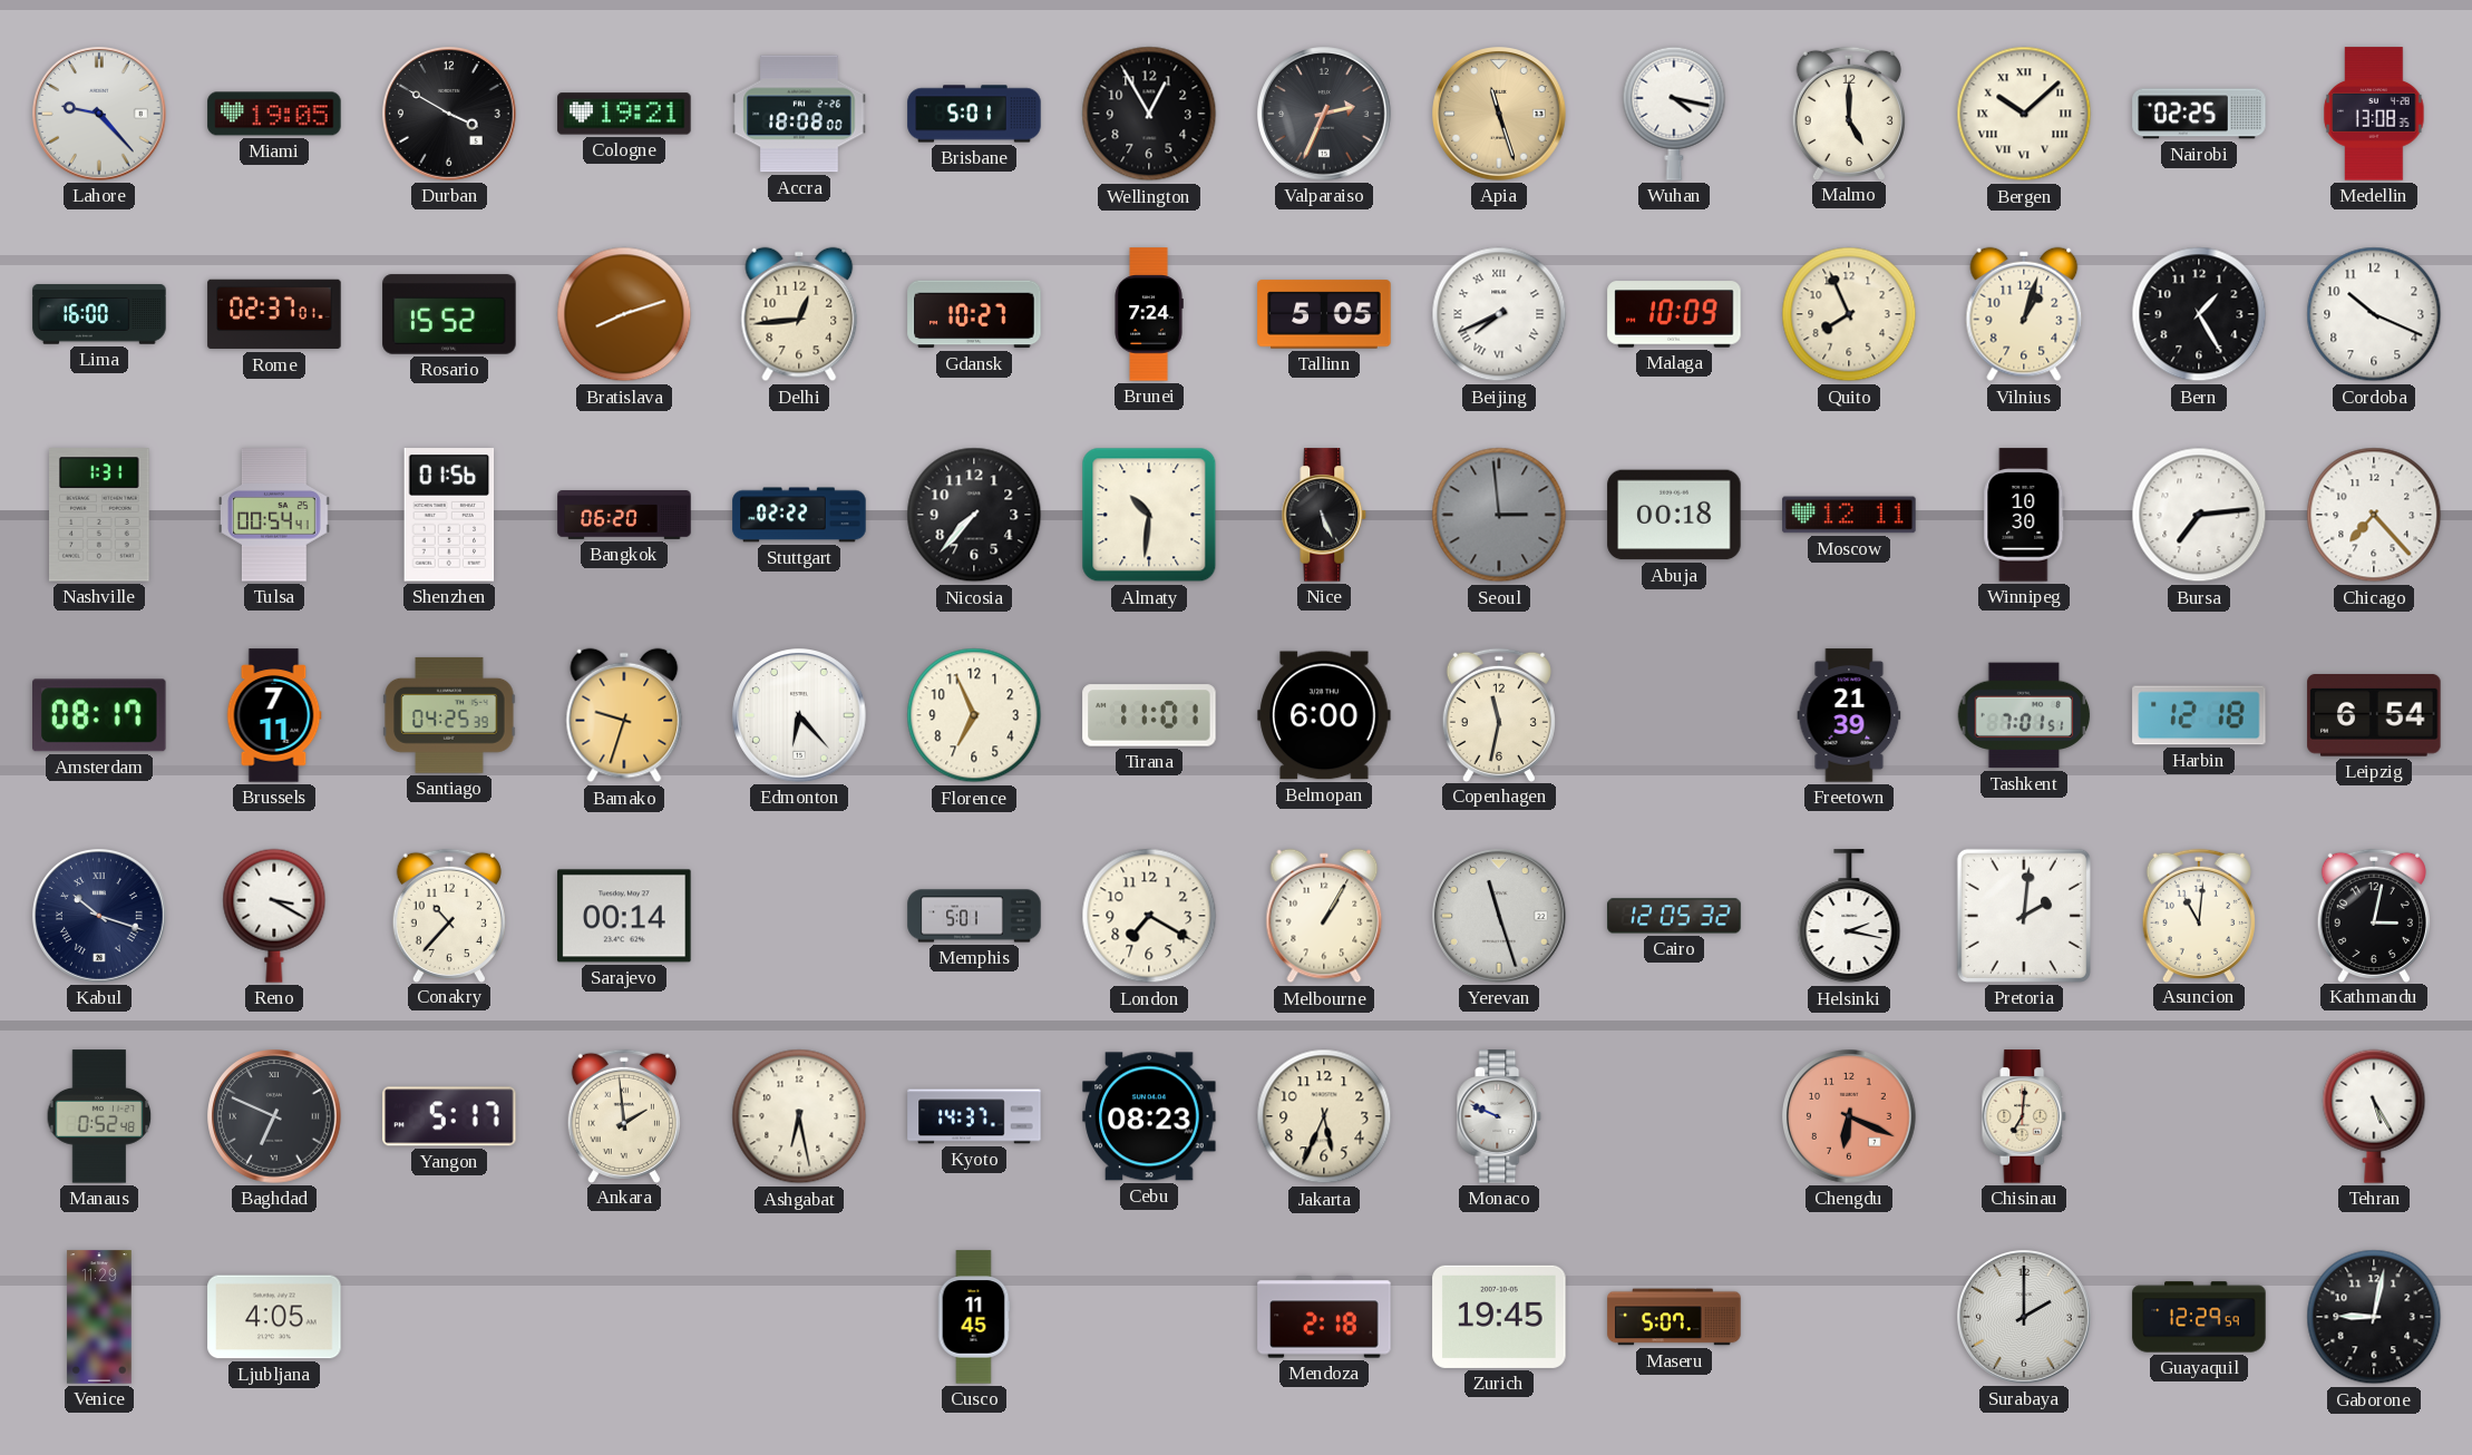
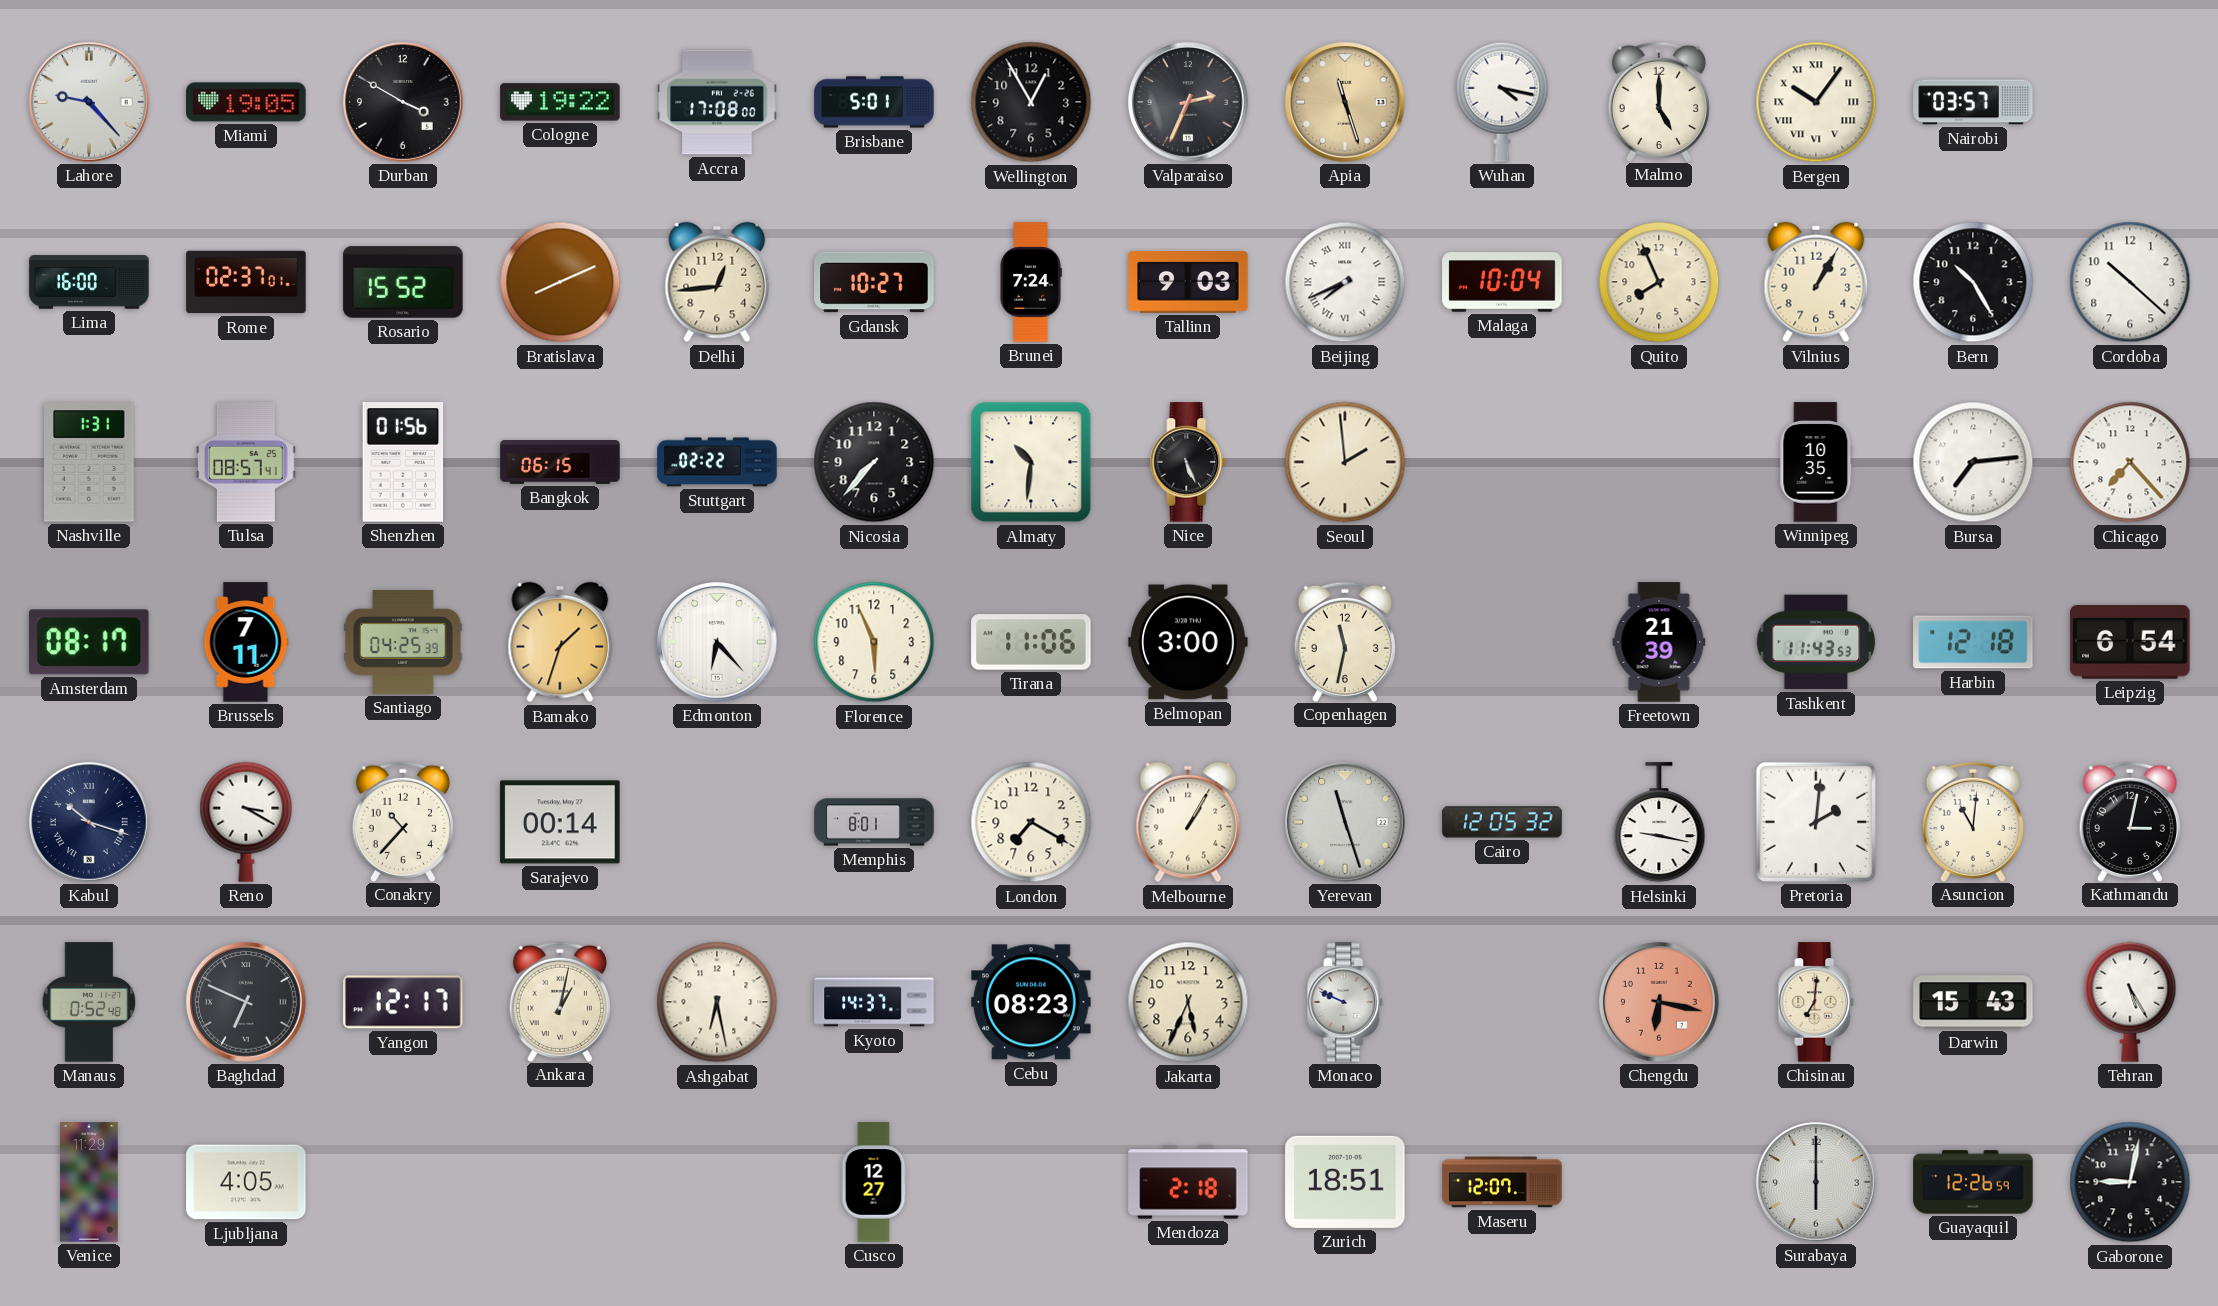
Cologne: 19:21 -> 19:22
Accra: 18:08 -> 17:08
Bergen: 10:08 -> 10:06
Nairobi: 02:25 -> 03:57
Medellin: 13:08 -> none
Bratislava: 8:12 -> 8:11
Tallinn: 5:05 -> 9:03
Malaga: 10:09 -> 10:04
Vilnius: 1:03 -> 1:05
Bern: 1:25 -> 10:25
Cordoba: 10:19 -> 10:22
Tulsa: 00:54 -> 08:57
Bangkok: 06:20 -> 06:15
Seoul: 2:59 -> 1:59
Seoul dial: grey -> cream
Abuja: 00:18 -> none
Moscow: 12:11 -> none
Winnipeg: 10:30 -> 10:35
Bamako: 9:33 -> 1:33
Florence: 6:56 -> 5:56
Tirana: 11:01 -> 11:06
Belmopan: 6:00 -> 3:00
Tashkent: 7:01 -> 11:43
Memphis: 5:01 -> 8:01
Helsinki: 2:17 -> 9:17
Yangon: 5:17 -> 12:17
Ankara: 1:59 -> 1:02
Chengdu: 6:19 -> 6:17
Darwin: none -> 15:43
Cusco: 11:45 -> 12:27
Zurich: 19:45 -> 18:51
Maseru: 5:07 -> 12:07
Surabaya: 2:00 -> 6:00
Guayaquil: 12:29 -> 12:26
